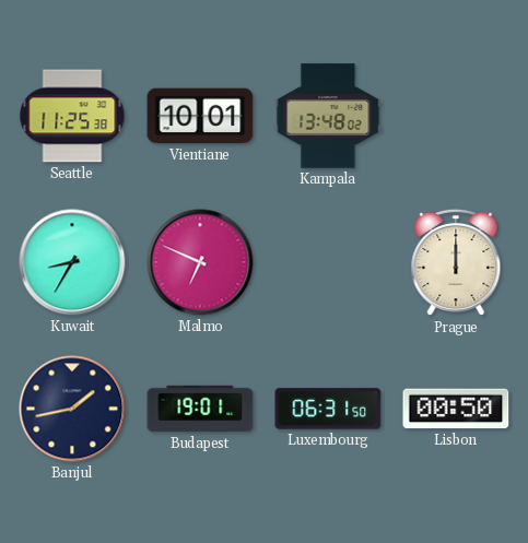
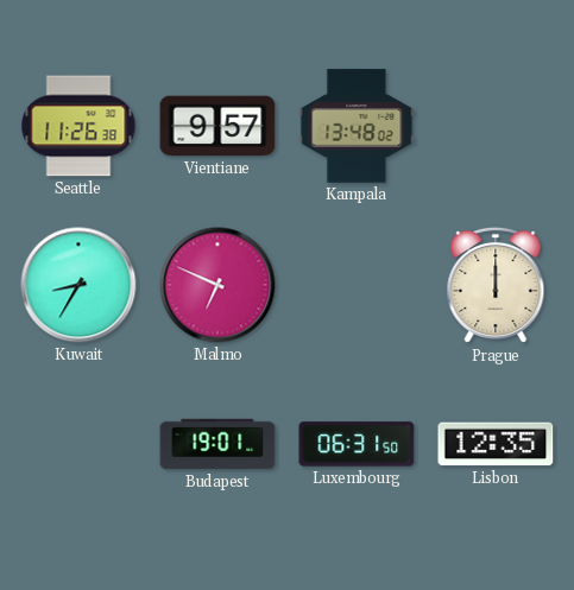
Seattle: 11:25 -> 11:26
Vientiane: 10:01 -> 9:57
Banjul: 1:43 -> none
Lisbon: 00:50 -> 12:35
